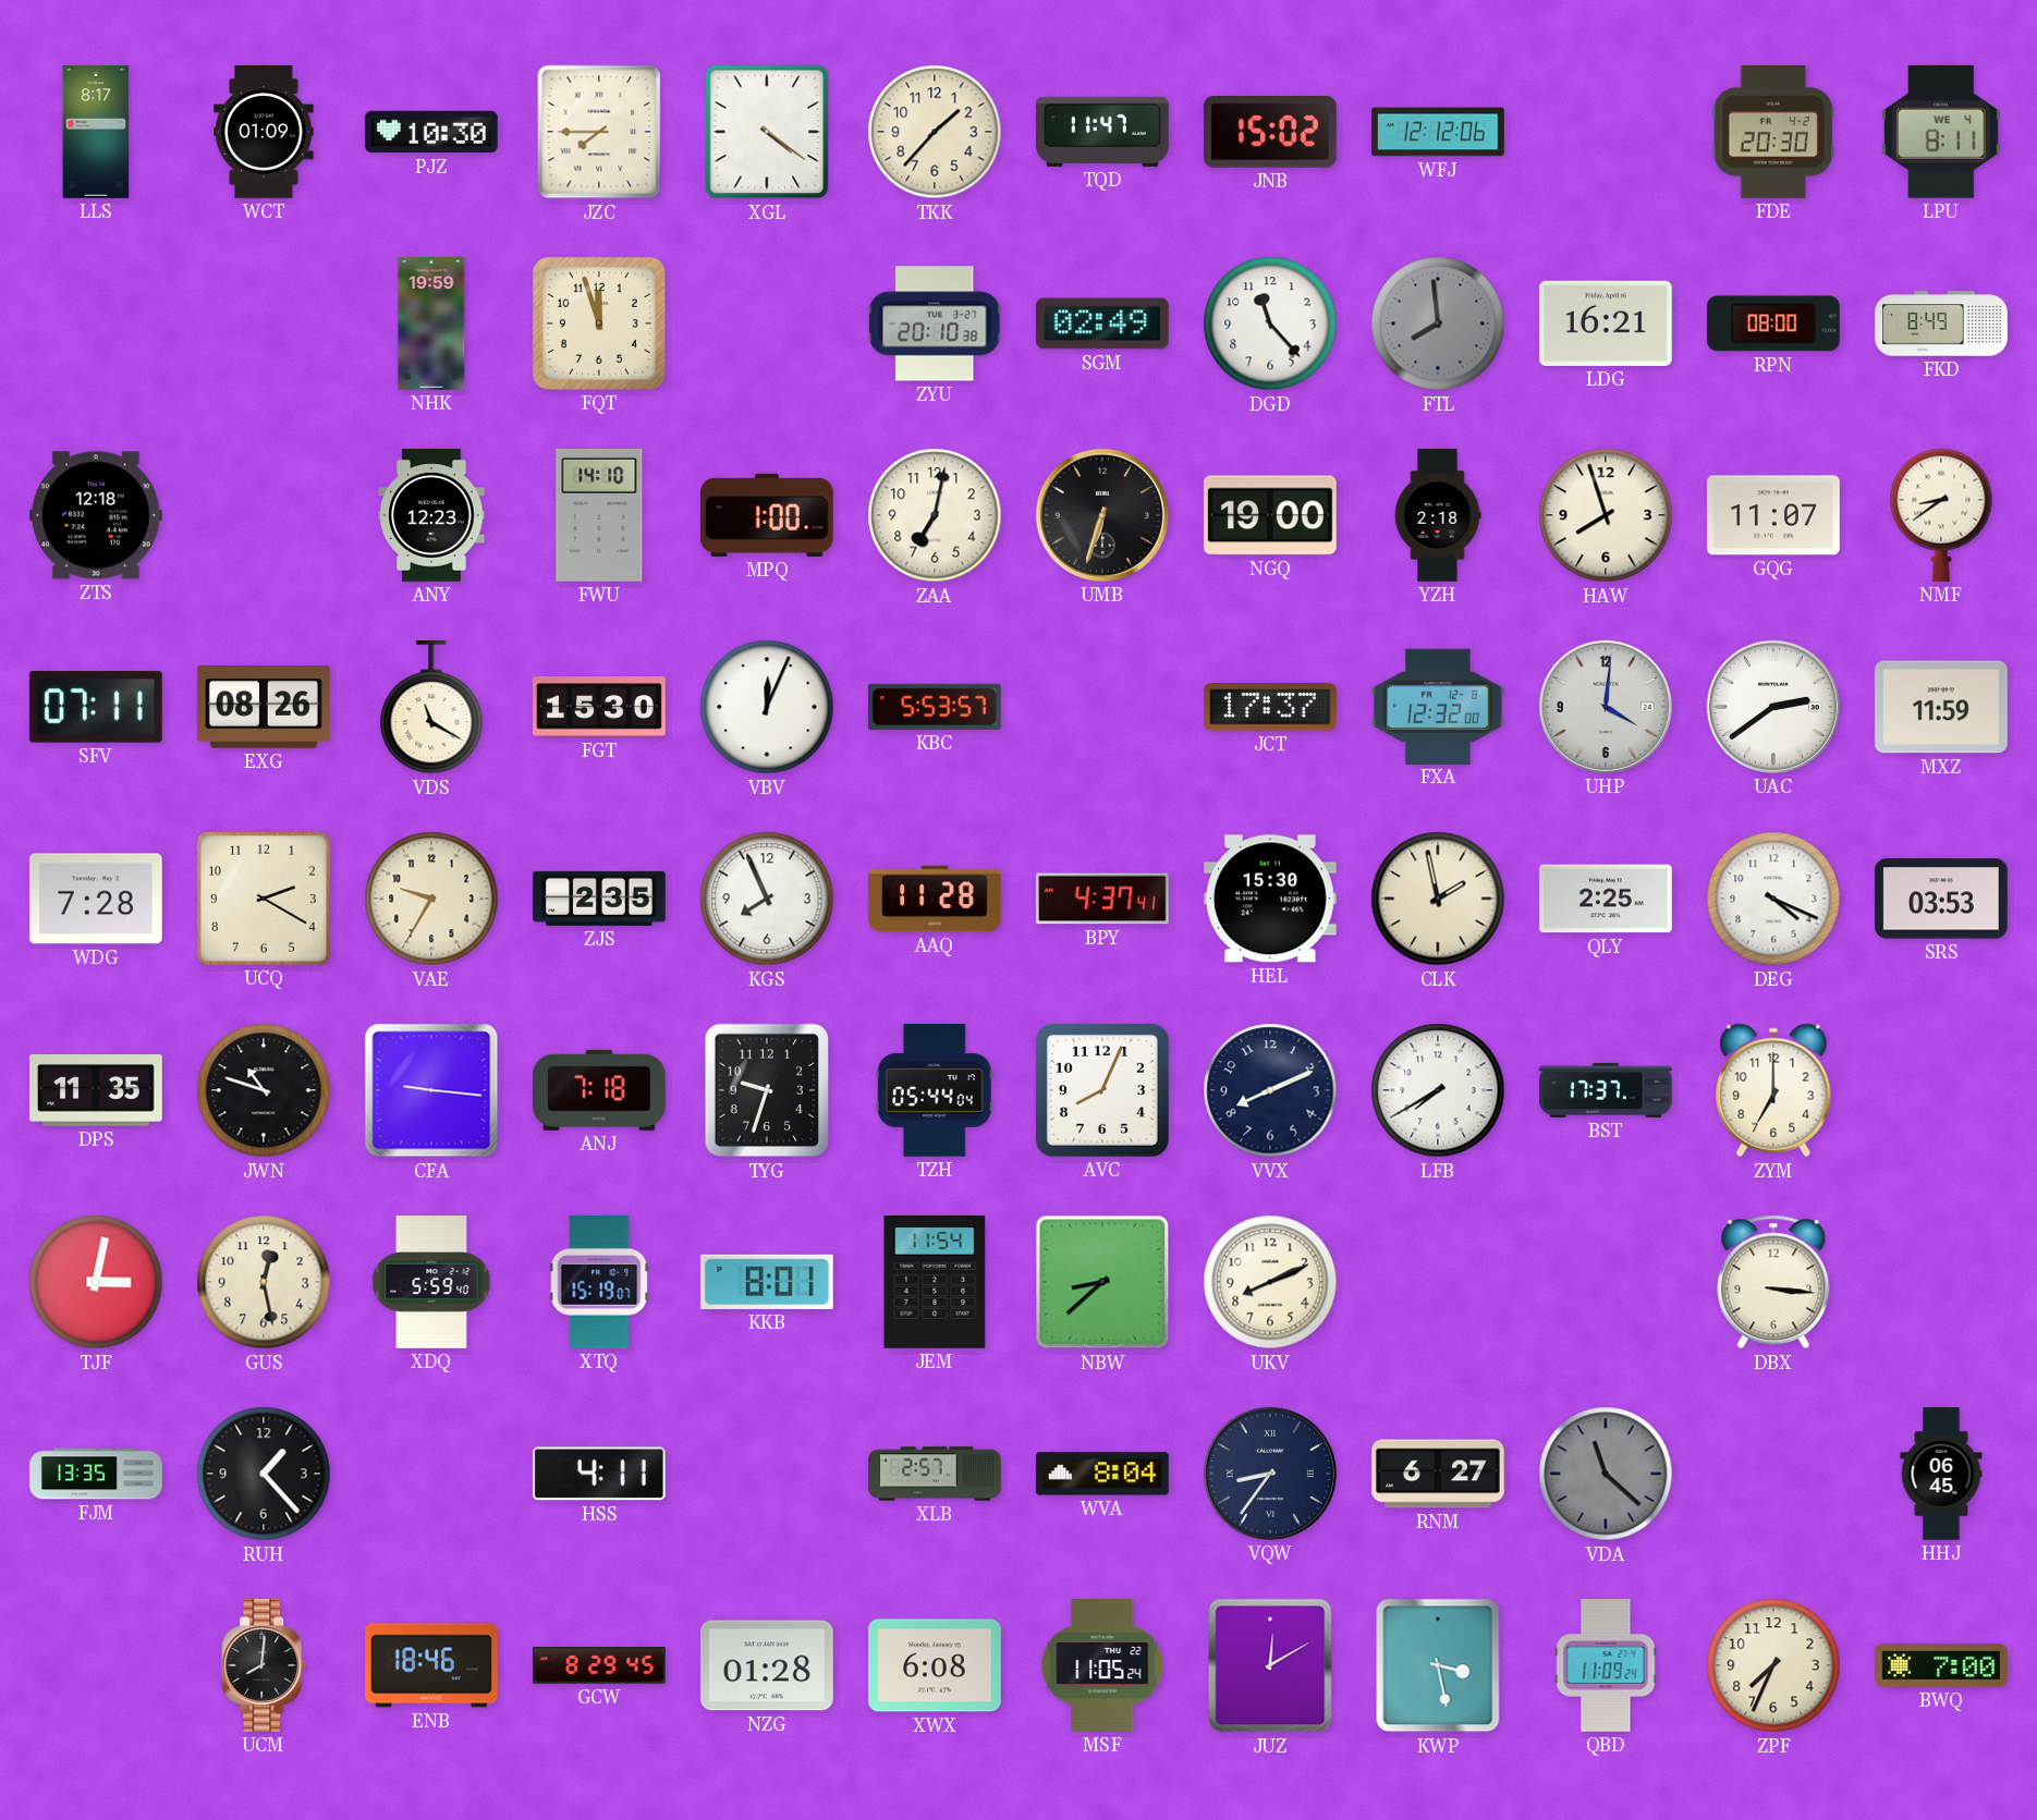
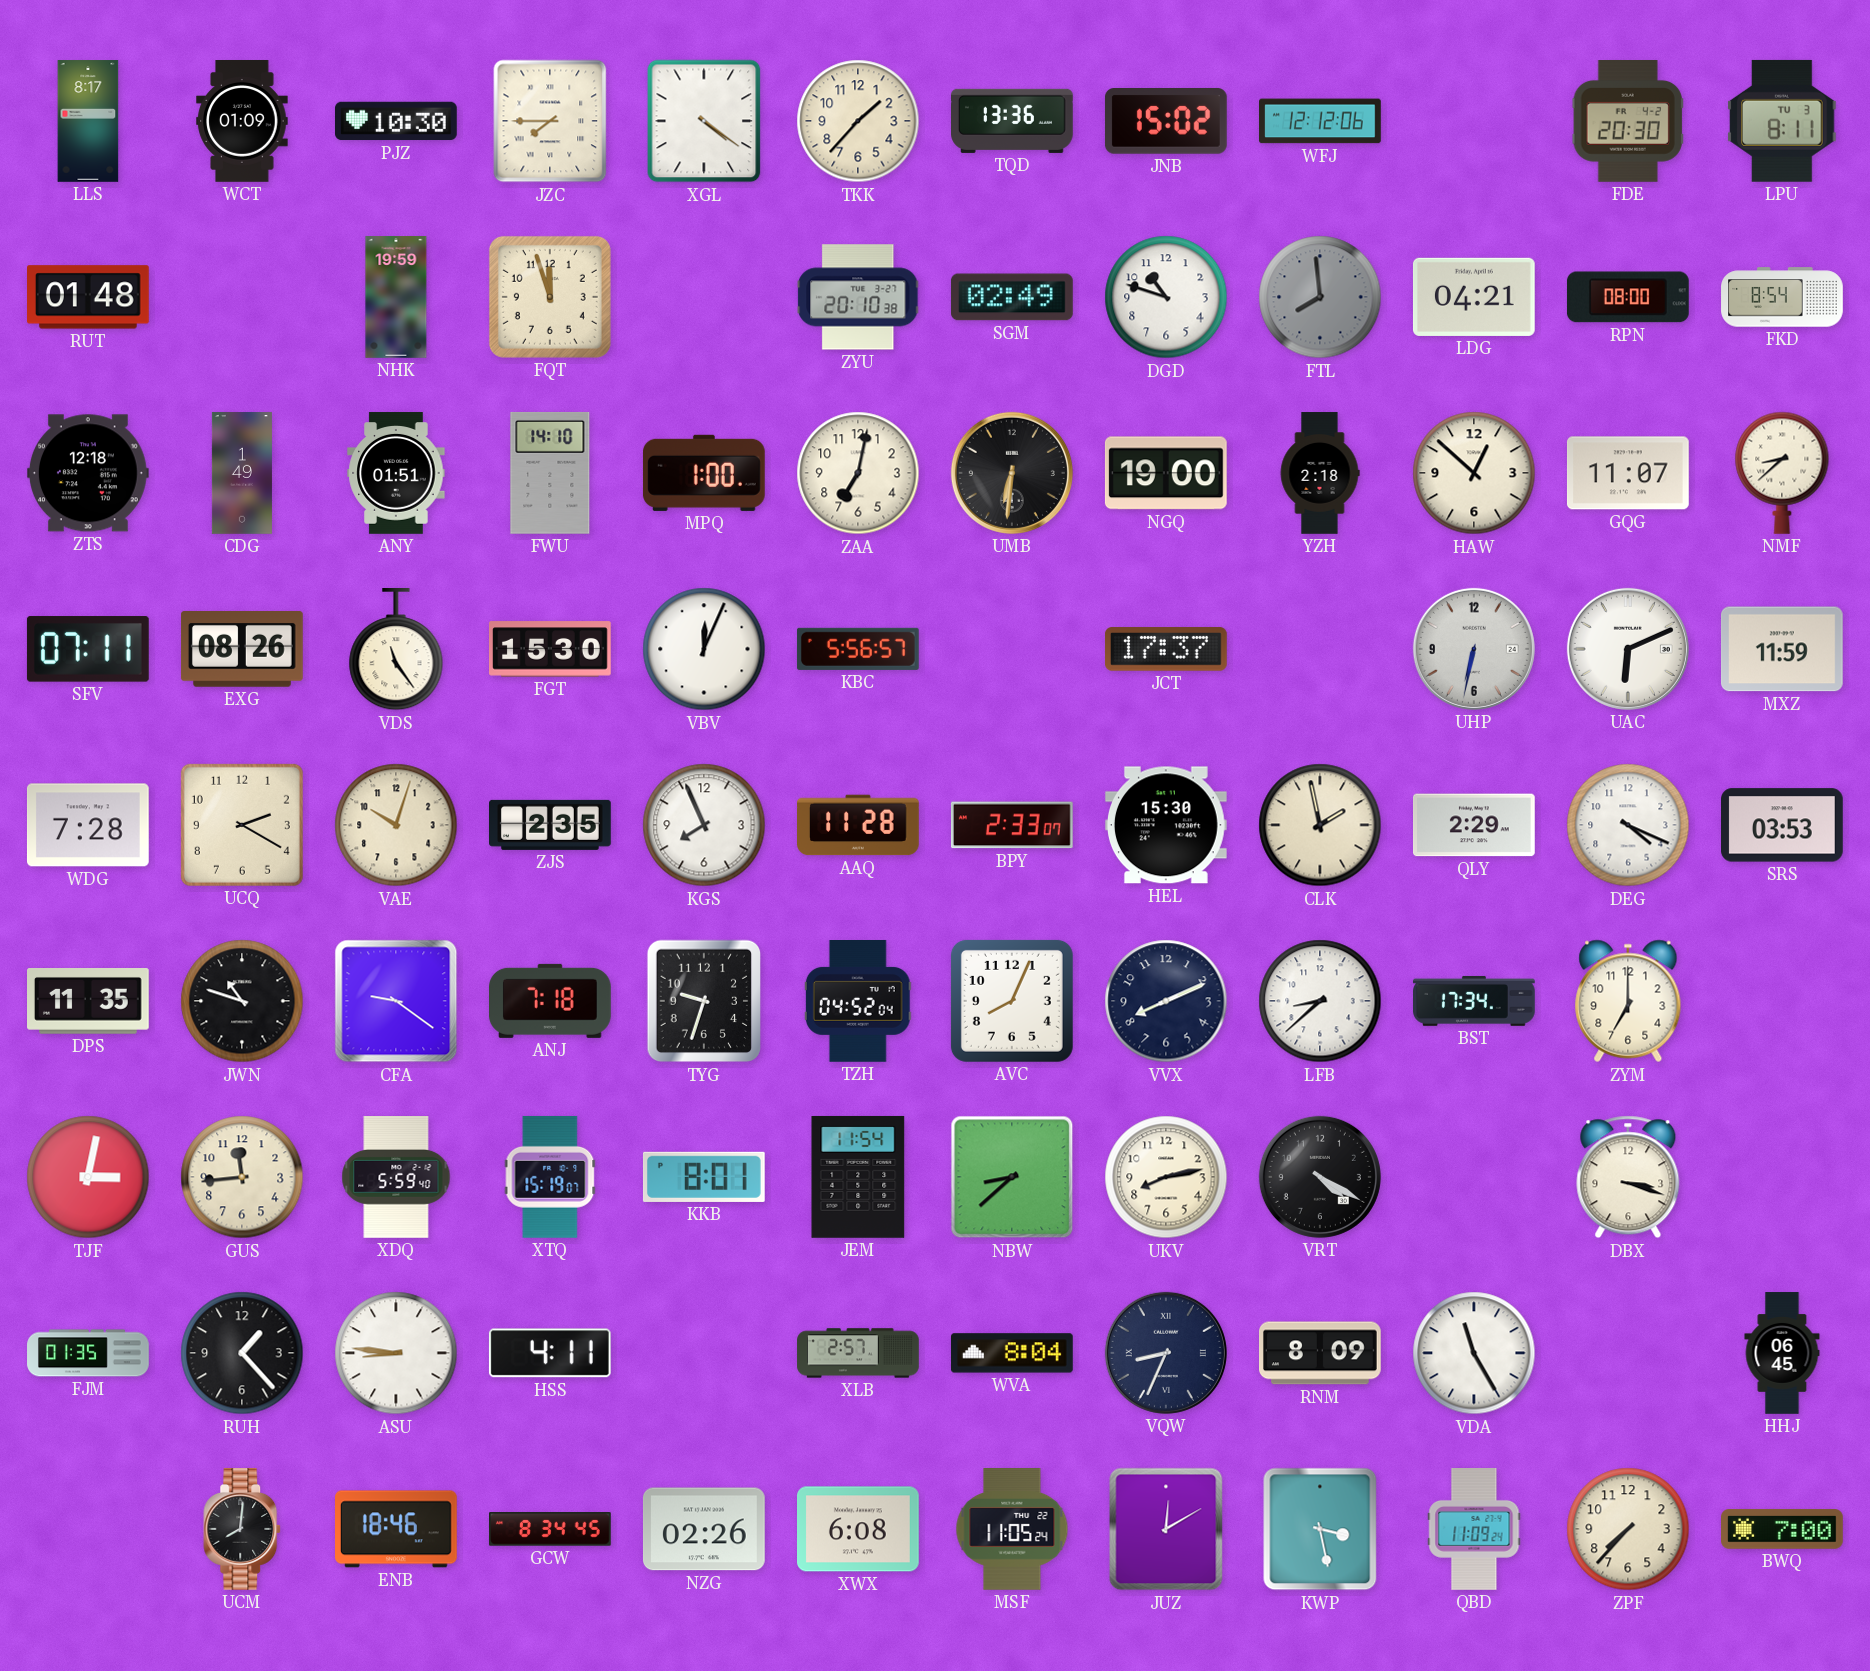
TQD: 11:47 -> 13:36
LPU date: WE 4 -> TU 3
RUT: none -> 01:48
DGD: 11:23 -> 10:48
LDG: 16:21 -> 04:21
FKD: 8:49 -> 8:54
CDG: none -> 1:49
ANY: 12:23 -> 01:51
UMB: 6:33 -> 6:31
HAW: 7:57 -> 12:52
NMF: 8:39 -> 8:38
VDS: 11:20 -> 11:24
KBC: 5:53 -> 5:56
FXA: 12:32 -> none
UHP: 4:01 -> 6:32
UAC: 2:39 -> 6:11
VAE: 9:35 -> 10:03
BPY: 4:37 -> 2:33
QLY: 2:25 -> 2:29
CFA: 9:16 -> 9:21
TZH: 05:44 -> 04:52
LFB: 7:40 -> 8:38
BST: 17:37 -> 17:34
GUS: 12:28 -> 11:44
UKV: 8:11 -> 8:13
VRT: none -> 4:20
DBX: 3:16 -> 3:18
FJM: 13:35 -> 01:35
ASU: none -> 8:46
VQW: 8:36 -> 8:34
RNM: 6:27 -> 8:09
VDA: 11:22 -> 11:25
VDA dial: grey -> white
GCW: 8:29 -> 8:34
NZG: 01:28 -> 02:26
ZPF: 7:34 -> 7:37
